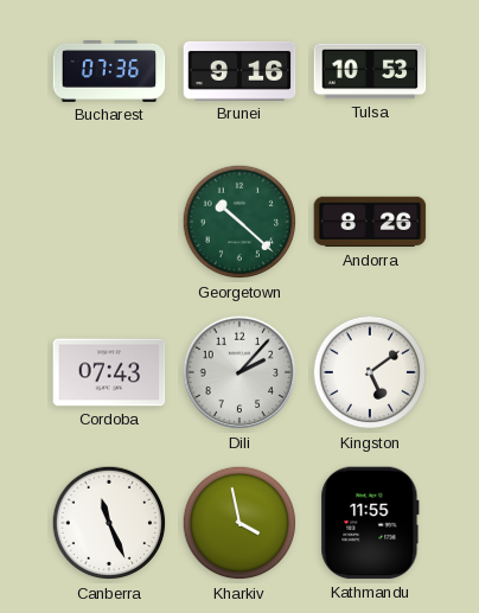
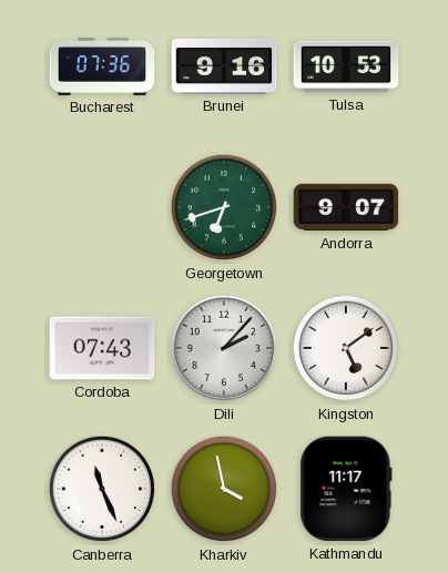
Georgetown: 10:22 -> 6:42
Andorra: 8:26 -> 9:07
Kathmandu: 11:55 -> 11:17
